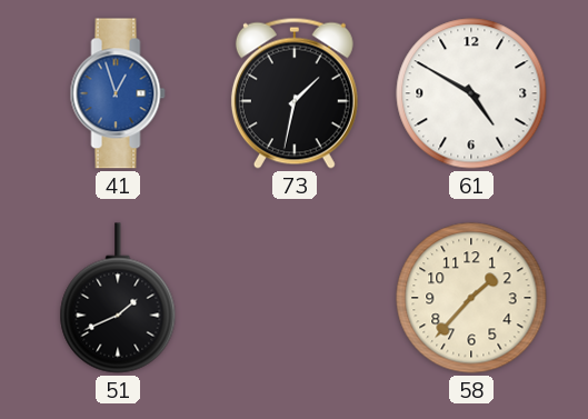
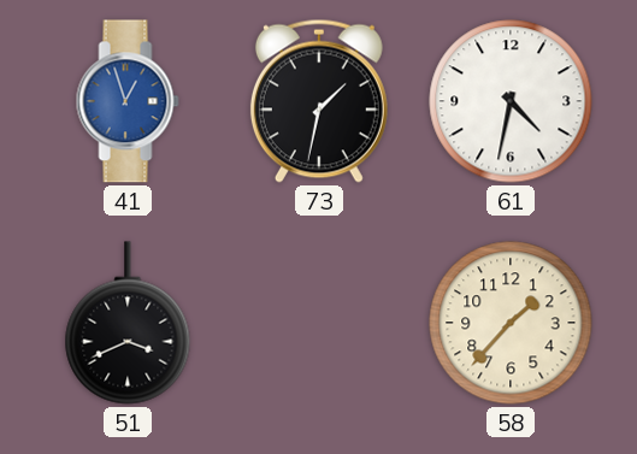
61: 4:50 -> 4:32
51: 1:41 -> 3:41
